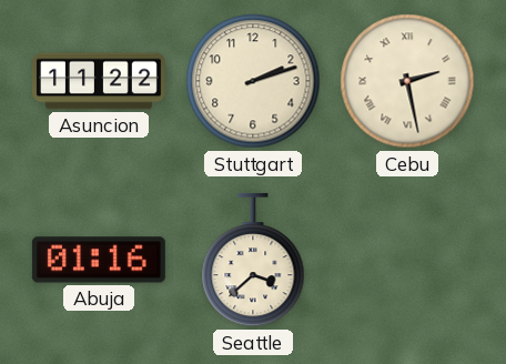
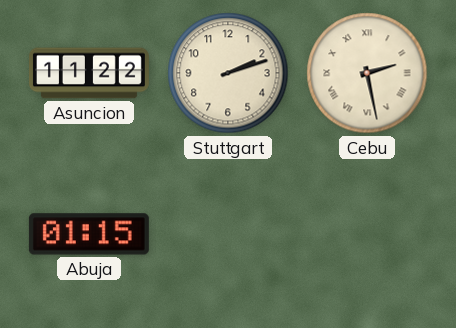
Abuja: 01:16 -> 01:15
Seattle: 3:38 -> none
